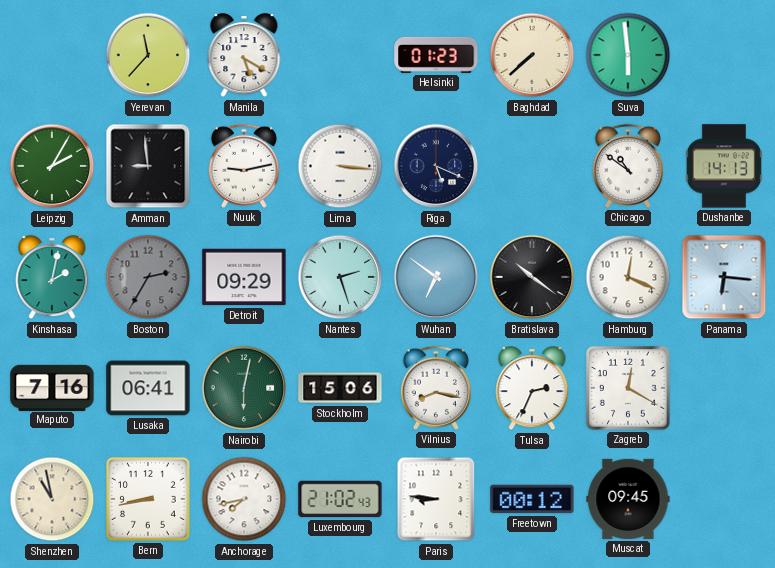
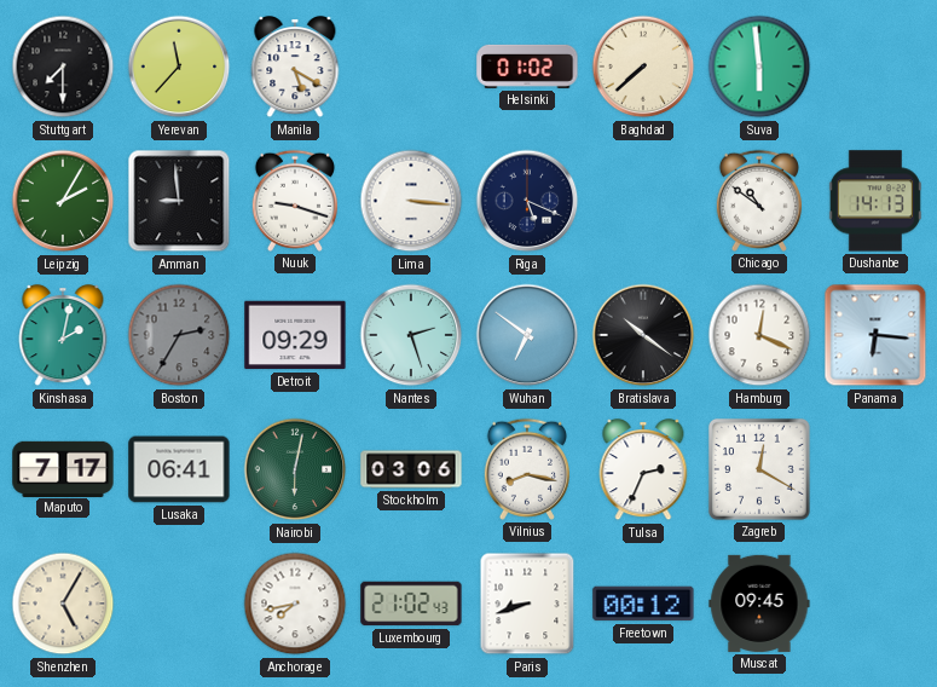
Stuttgart: none -> 7:30
Helsinki: 01:23 -> 01:02
Nuuk: 9:13 -> 9:18
Maputo: 7:16 -> 7:17
Stockholm: 15:06 -> 03:06
Shenzhen: 10:58 -> 5:05
Bern: 8:43 -> none
Paris: 8:46 -> 8:42
